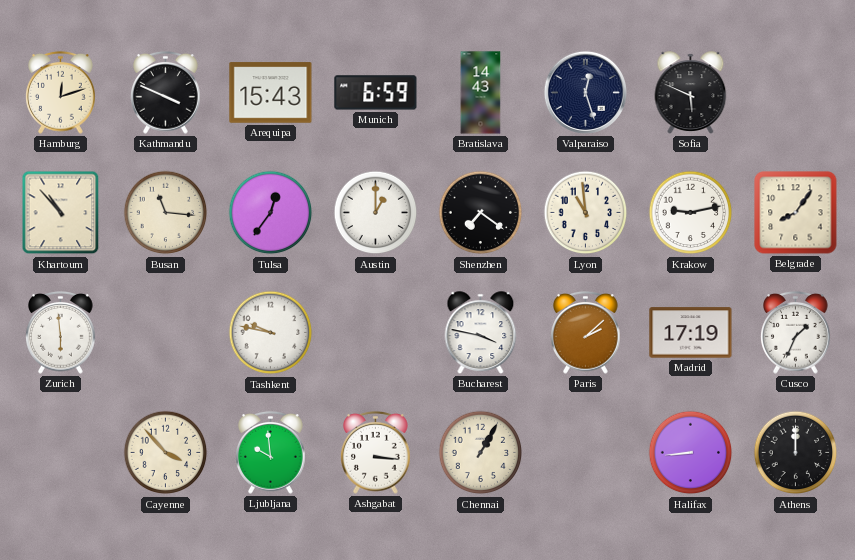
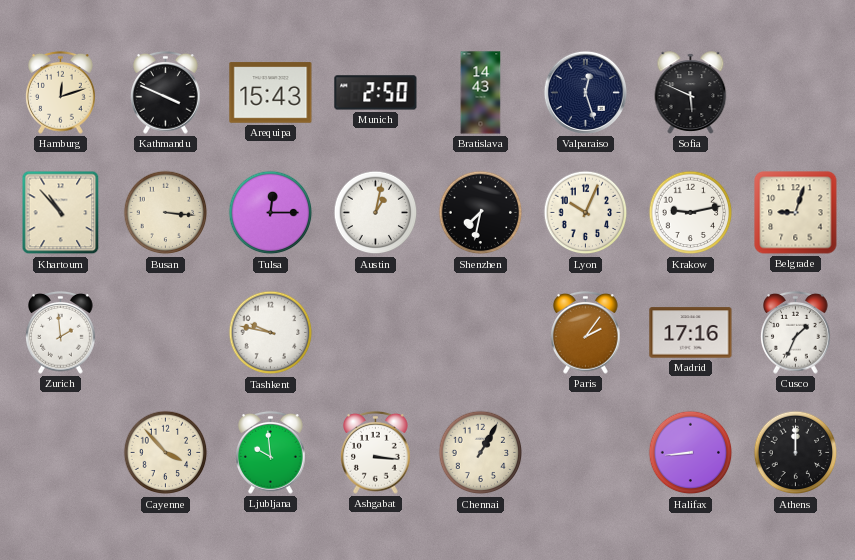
Munich: 6:59 -> 2:50
Busan: 11:16 -> 3:16
Tulsa: 12:36 -> 12:15
Austin: 1:00 -> 1:02
Shenzhen: 7:21 -> 7:32
Lyon: 10:59 -> 10:04
Belgrade: 8:06 -> 9:03
Zurich: 5:59 -> 1:59
Bucharest: 3:47 -> none
Paris: 2:08 -> 2:06
Madrid: 17:19 -> 17:16
